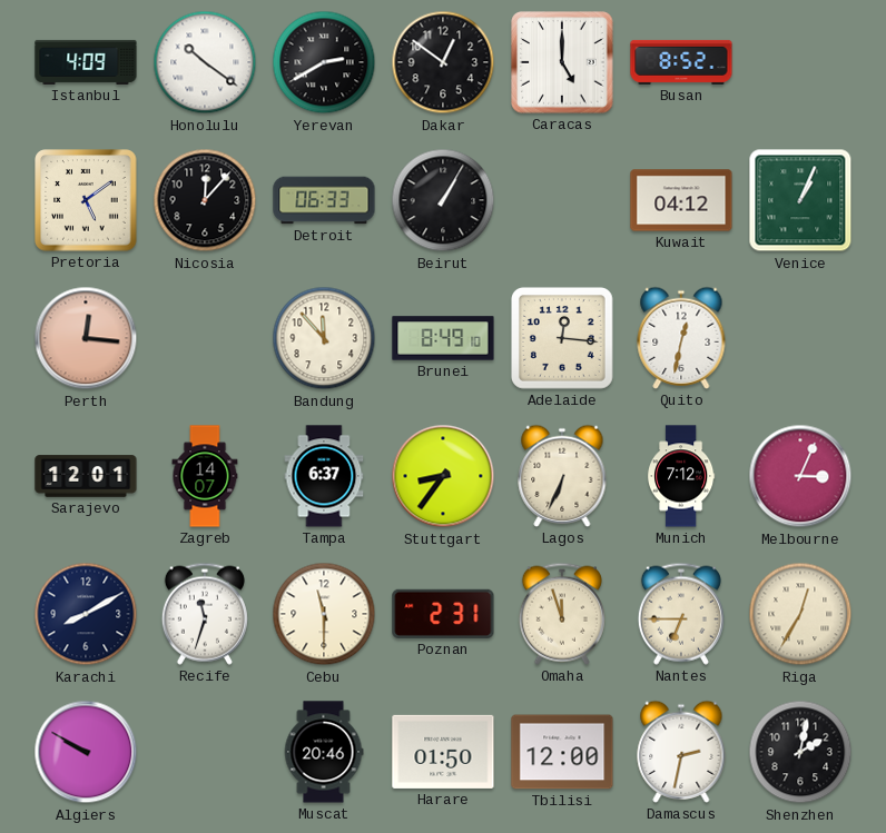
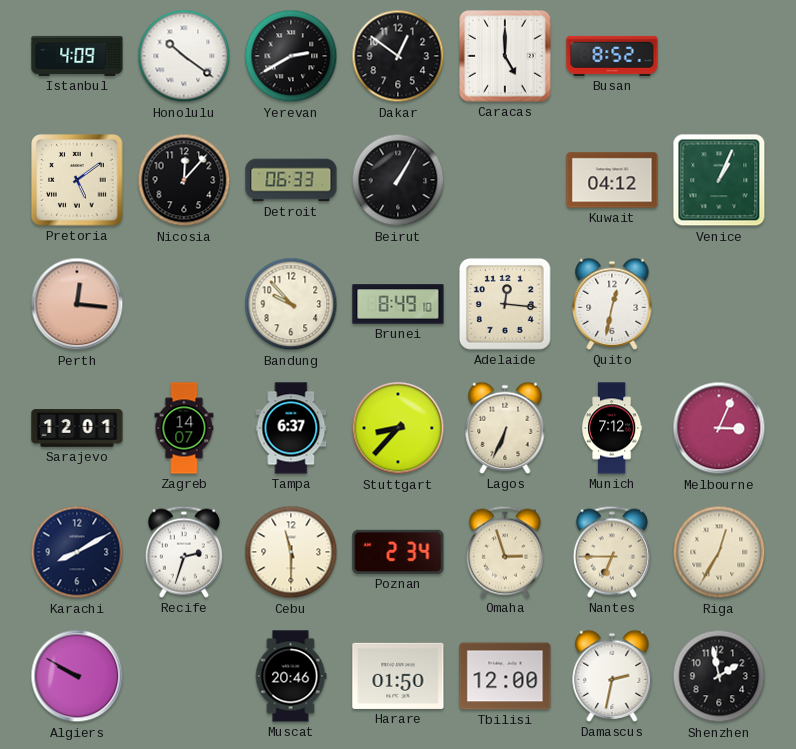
Bandung: 11:53 -> 9:53
Stuttgart: 8:36 -> 8:37
Recife: 11:33 -> 2:33
Poznan: 2:31 -> 2:34
Omaha: 11:57 -> 2:57
Shenzhen: 2:02 -> 1:58
